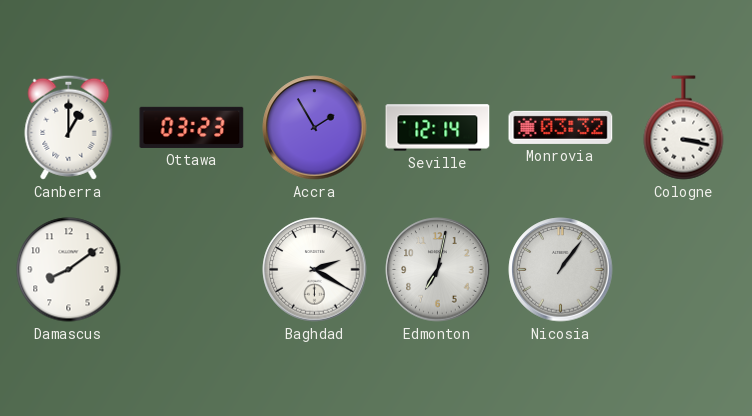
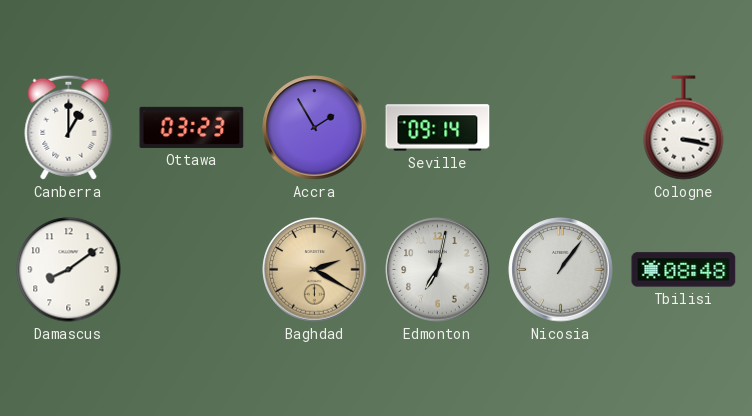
Seville: 12:14 -> 09:14
Monrovia: 03:32 -> none
Baghdad dial: white -> champagne
Tbilisi: none -> 08:48
